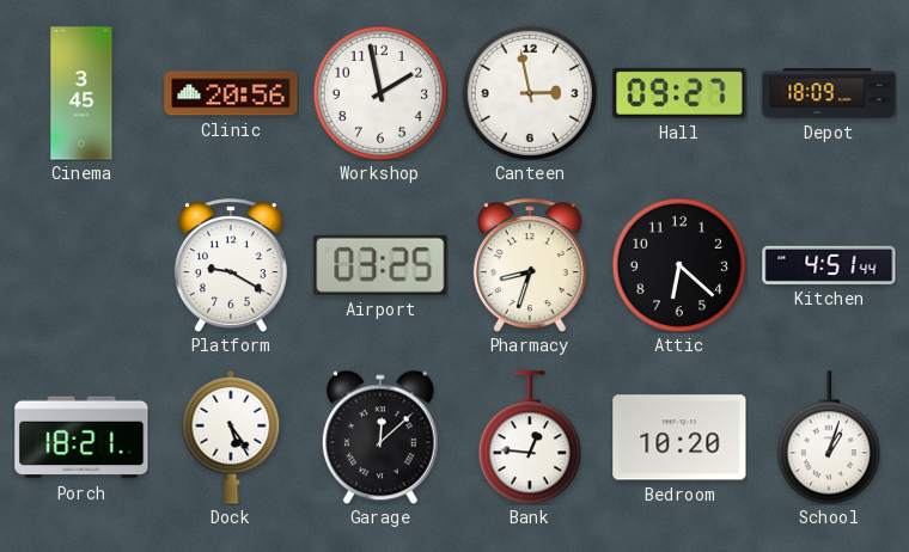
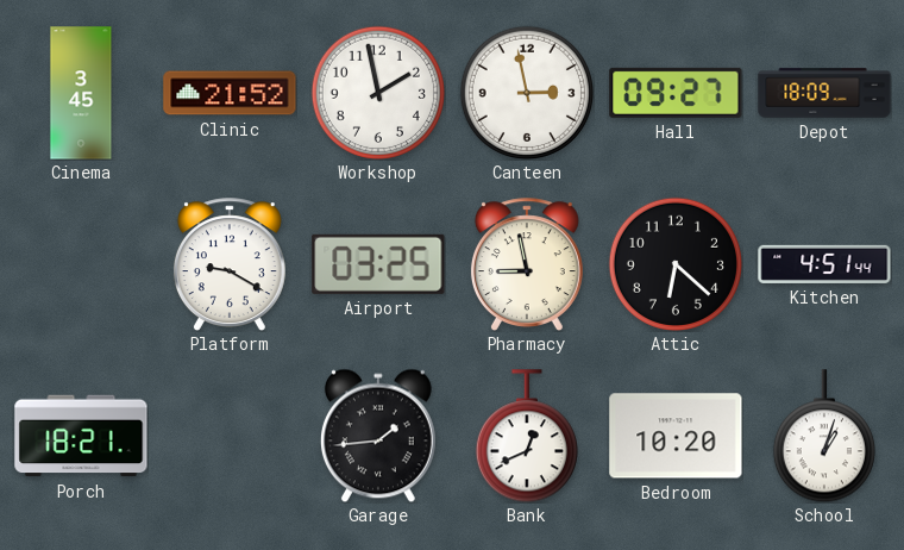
Clinic: 20:56 -> 21:52
Pharmacy: 8:33 -> 8:58
Dock: 5:24 -> none
Garage: 12:08 -> 1:44
Bank: 12:46 -> 12:41
